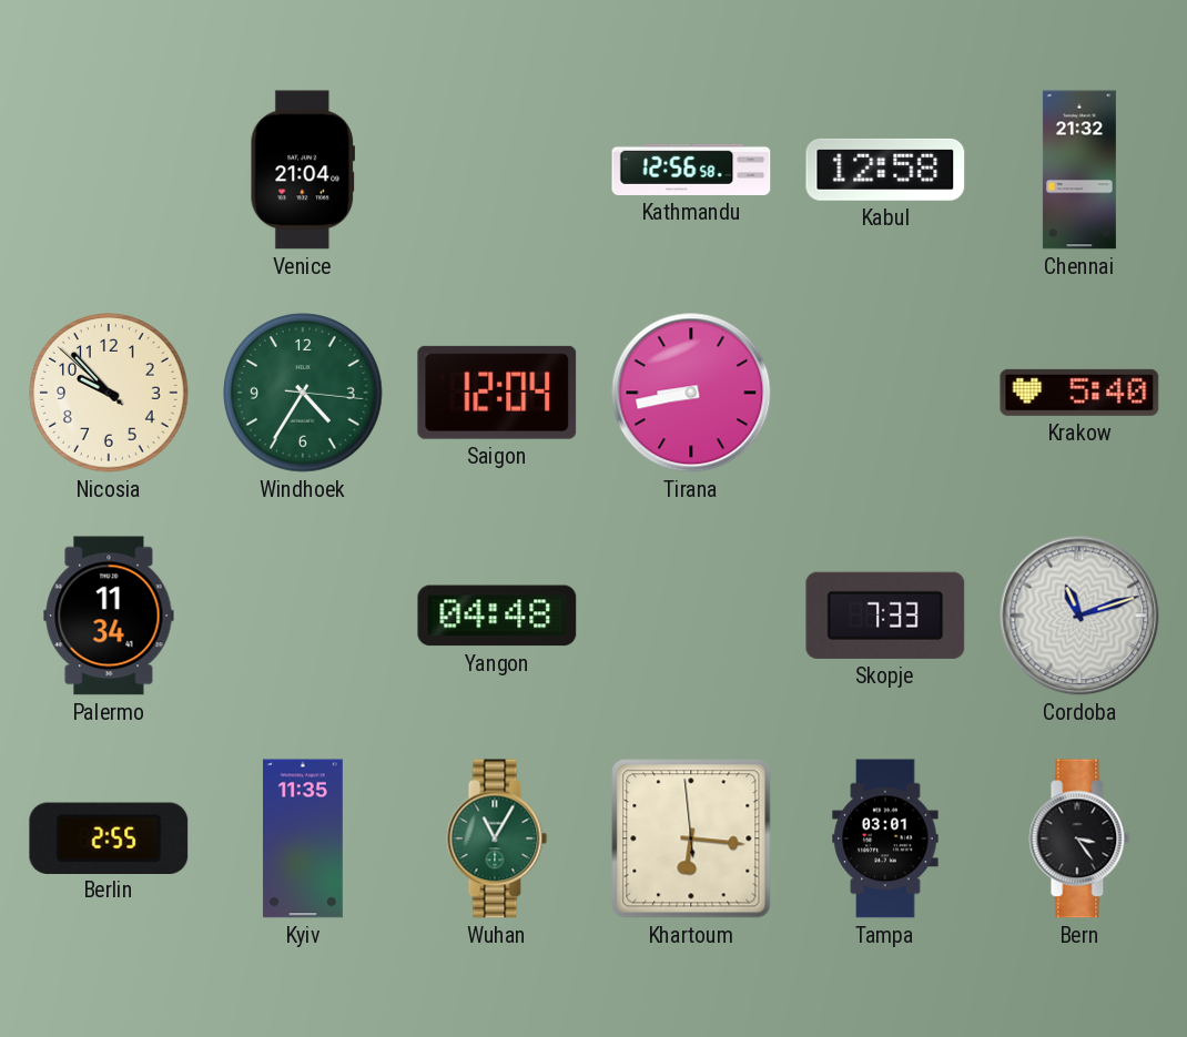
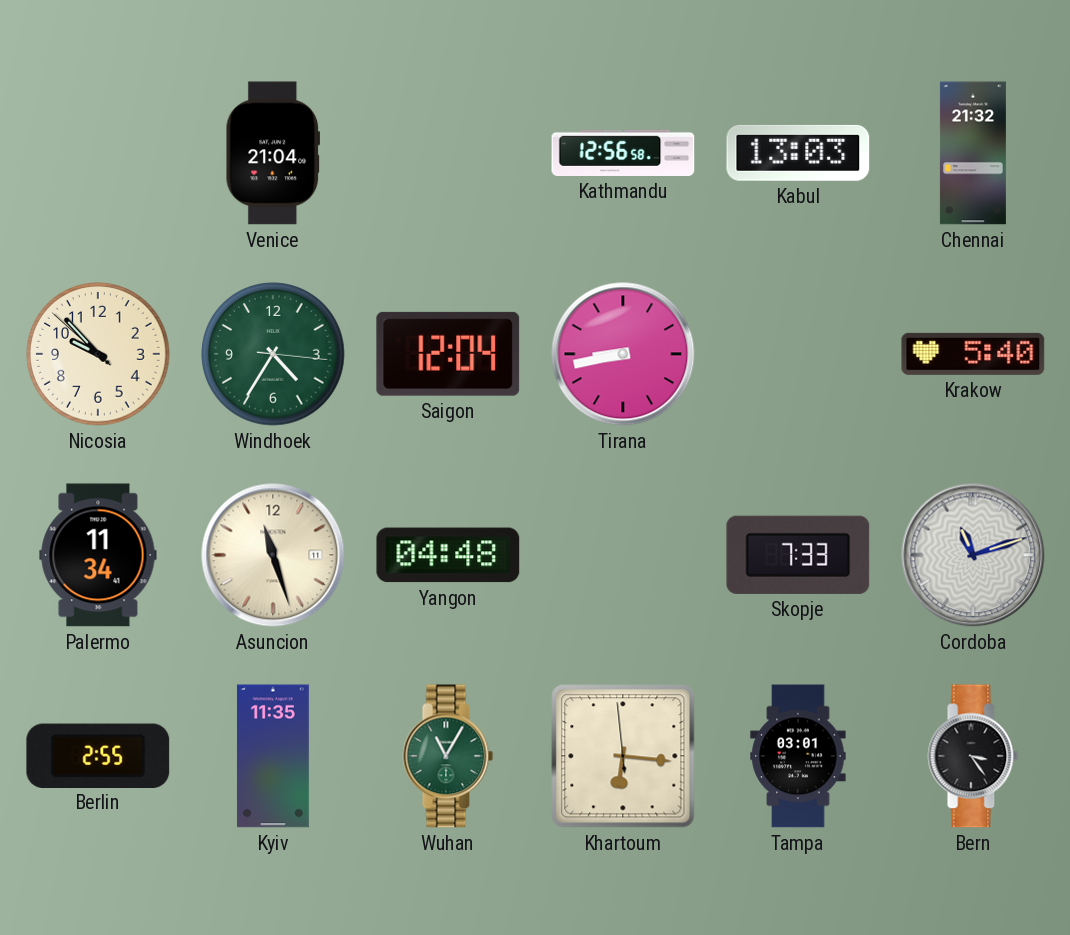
Kabul: 12:58 -> 13:03
Asuncion: none -> 11:27
